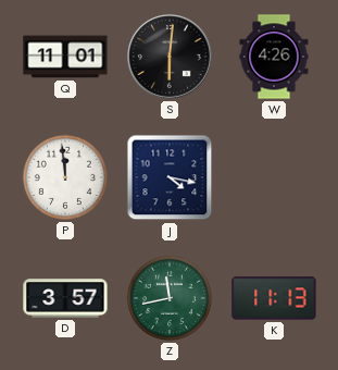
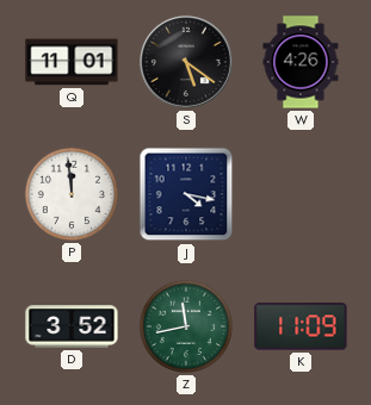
S: 6:01 -> 5:21
D: 3:57 -> 3:52
K: 11:13 -> 11:09
